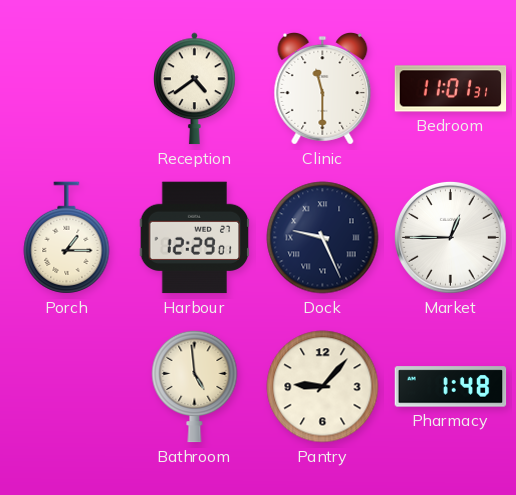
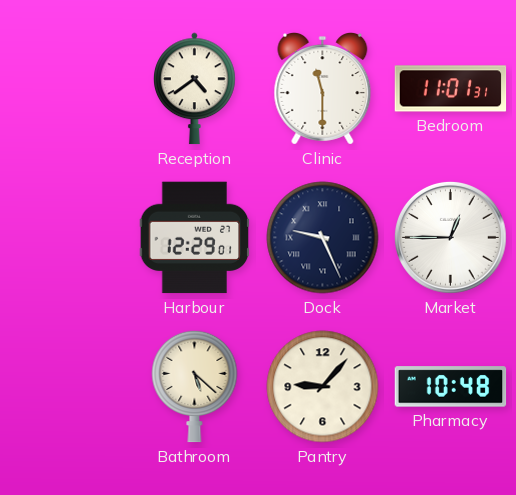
Porch: 1:15 -> none
Bathroom: 4:59 -> 5:22
Pharmacy: 1:48 -> 10:48
